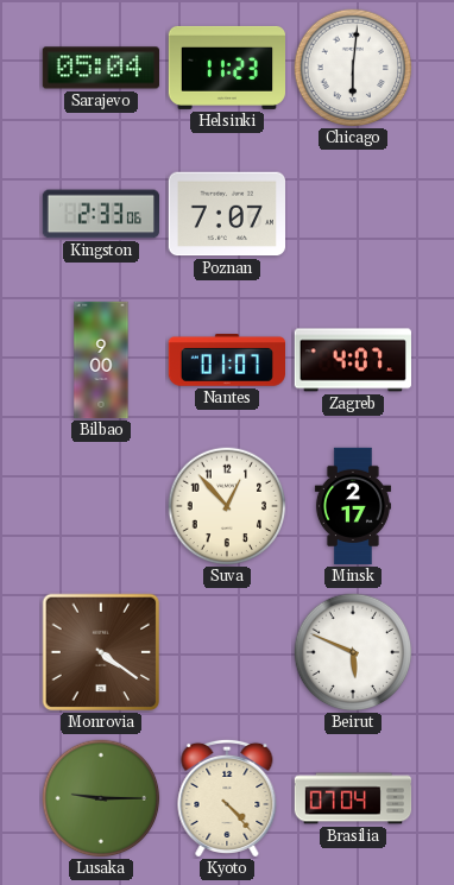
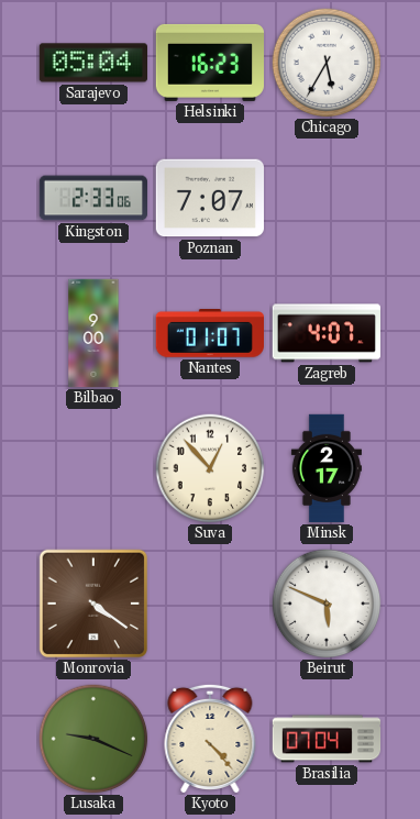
Helsinki: 11:23 -> 16:23
Chicago: 6:01 -> 5:35
Lusaka: 9:15 -> 9:19
